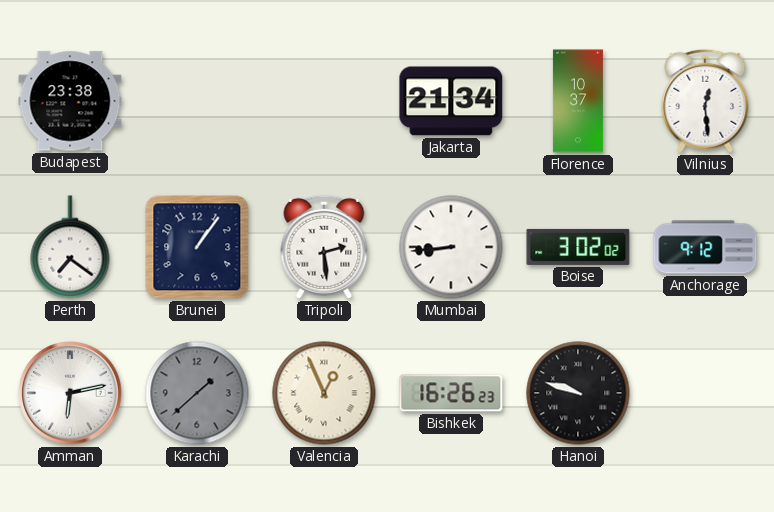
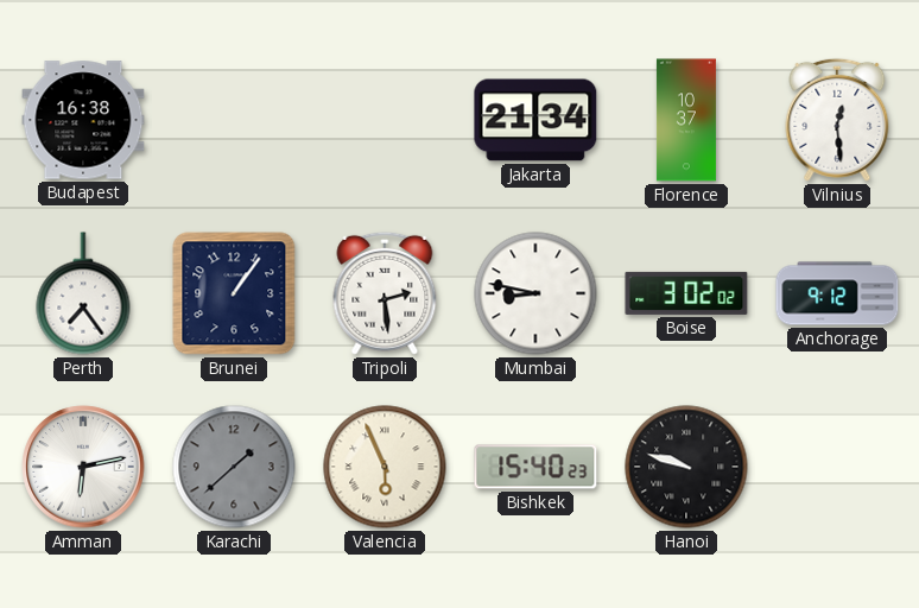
Budapest: 23:38 -> 16:38
Perth: 7:21 -> 7:24
Mumbai: 8:44 -> 8:47
Valencia: 12:56 -> 5:56
Bishkek: 16:26 -> 15:40
